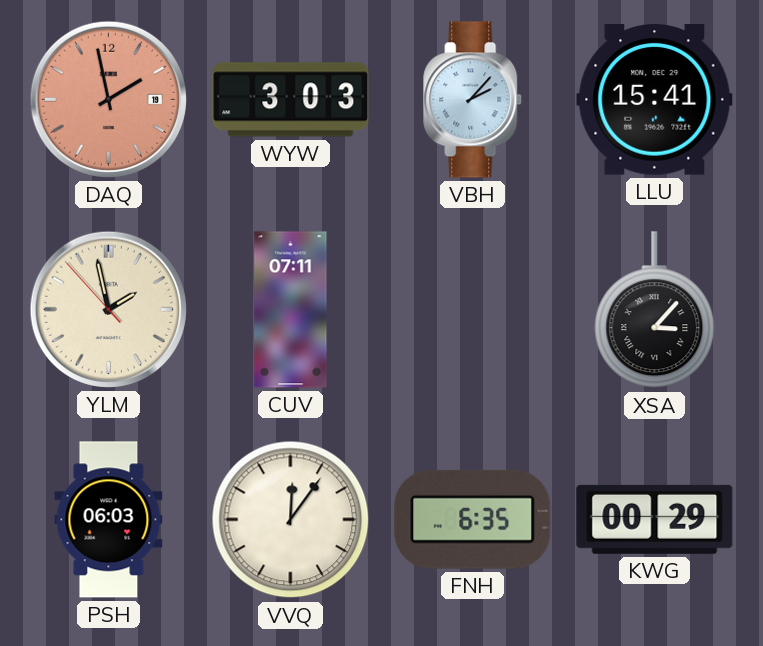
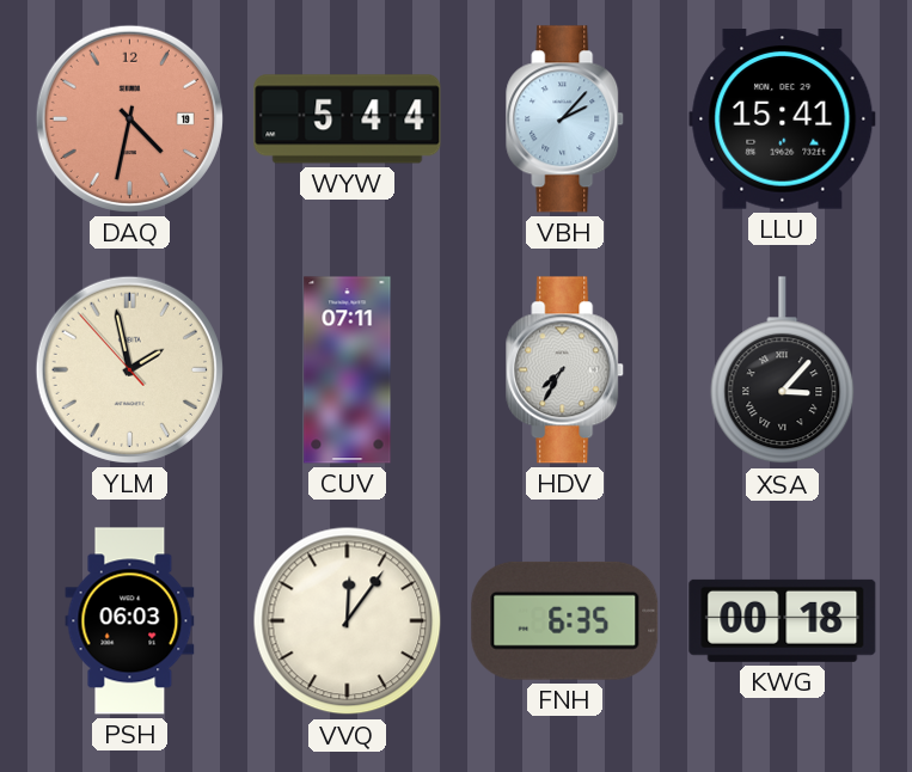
DAQ: 1:58 -> 4:32
WYW: 3:03 -> 5:44
HDV: none -> 7:35
KWG: 00:29 -> 00:18
